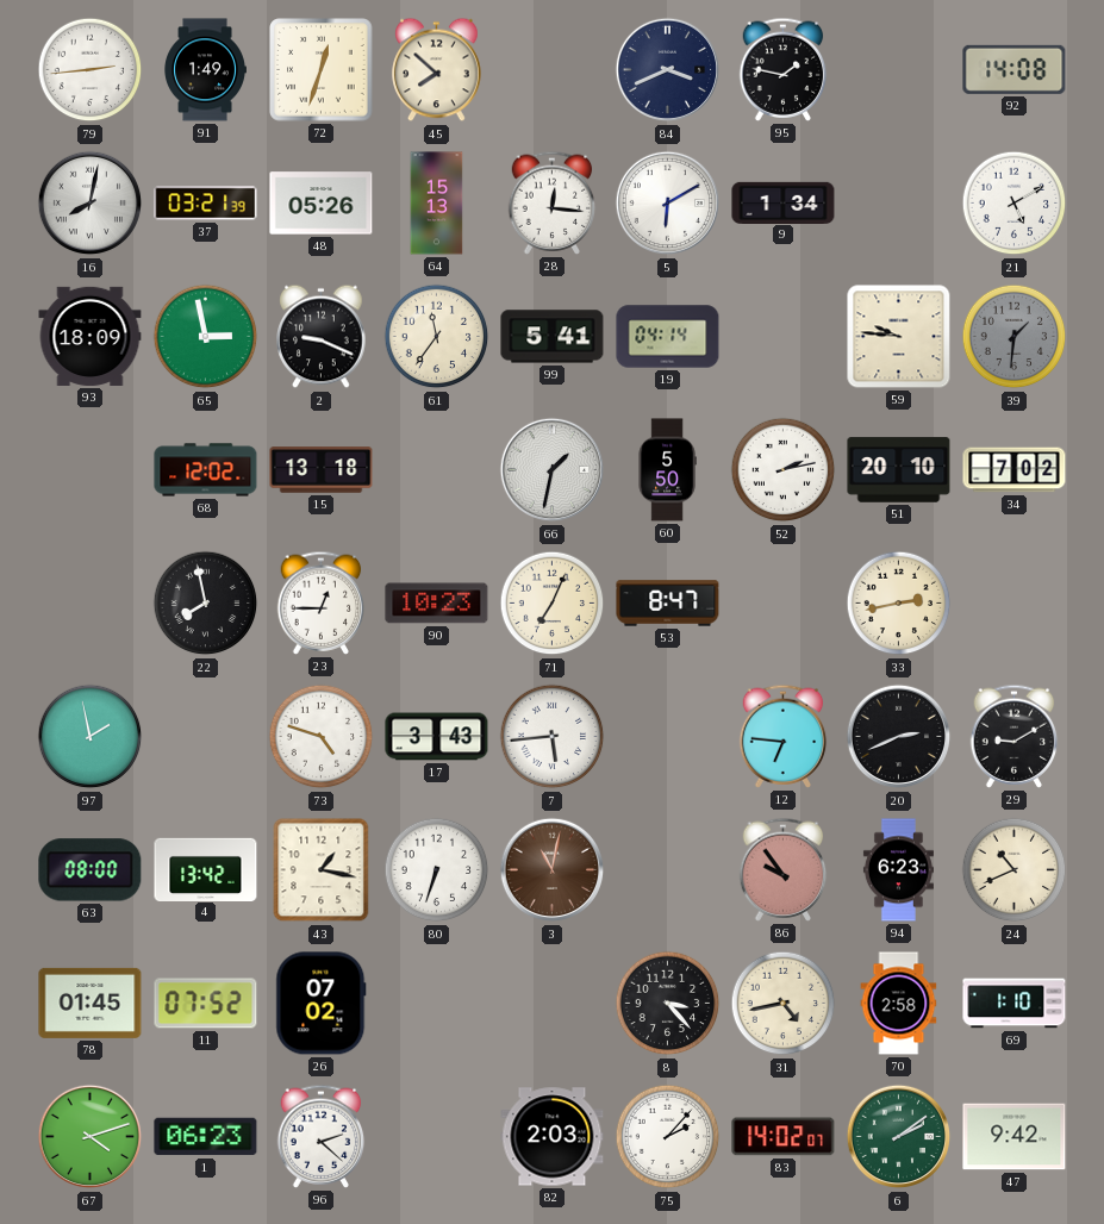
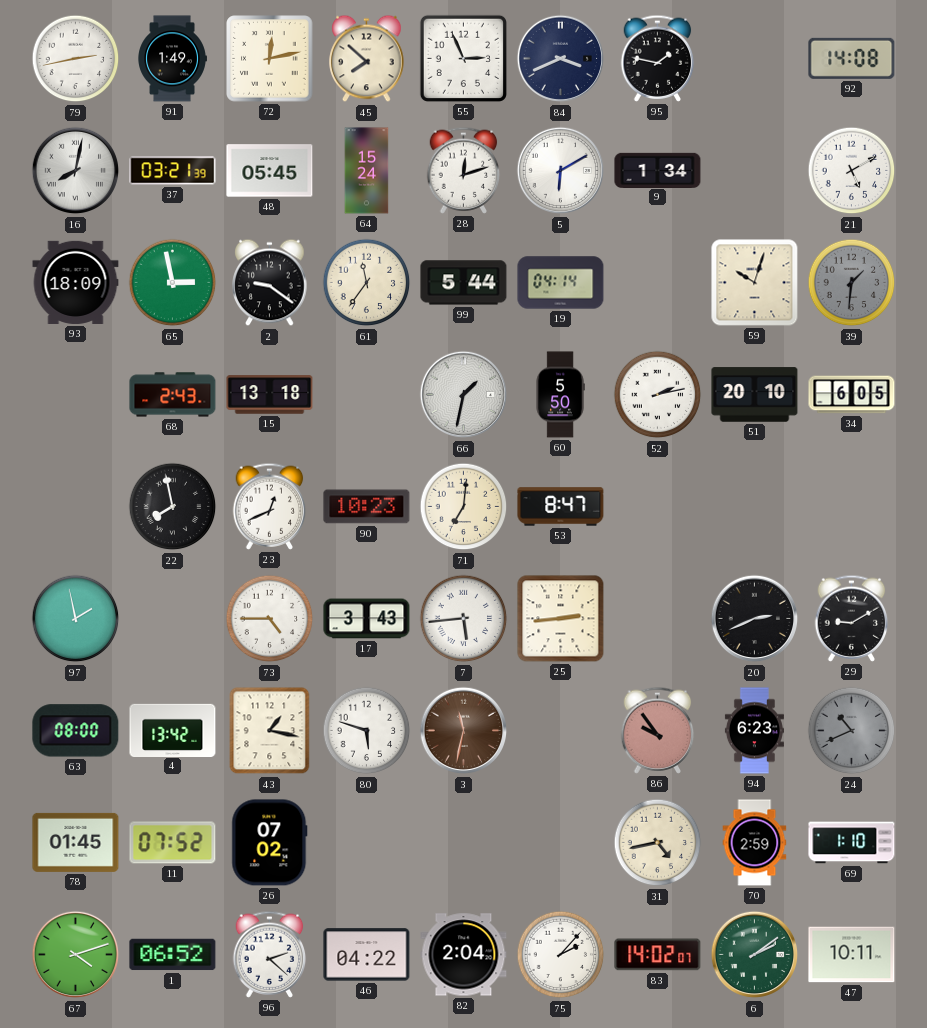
79: 2:44 -> 2:43
72: 12:33 -> 12:13
55: none -> 2:56
48: 05:26 -> 05:45
64: 15:13 -> 15:24
28: 12:16 -> 12:12
2: 9:19 -> 9:21
99: 5:41 -> 5:44
59: 9:46 -> 10:03
68: 12:02 -> 2:43
34: 7:02 -> 6:05
23: 12:45 -> 12:41
71: 7:04 -> 7:01
33: 2:43 -> none
73: 4:48 -> 4:45
25: none -> 2:44
12: 6:46 -> none
80: 6:33 -> 5:48
3: 11:02 -> 11:32
24 dial: cream -> grey
8: 3:23 -> none
70: 2:58 -> 2:59
1: 06:23 -> 06:52
46: none -> 04:22
82: 2:03 -> 2:04
47: 9:42 -> 10:11
